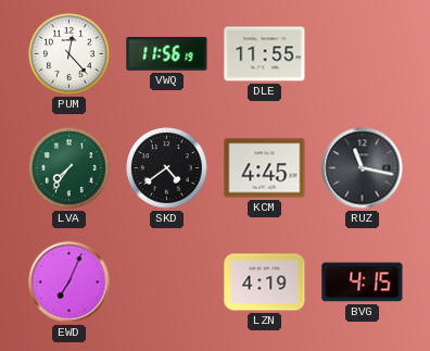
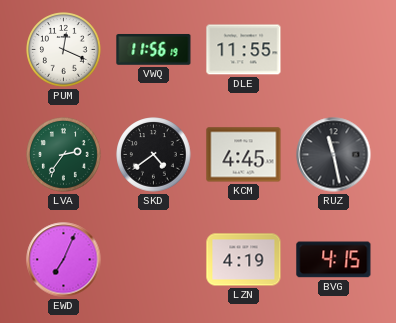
PUM: 12:23 -> 12:19
LVA: 7:36 -> 2:36
RUZ: 11:17 -> 11:28
